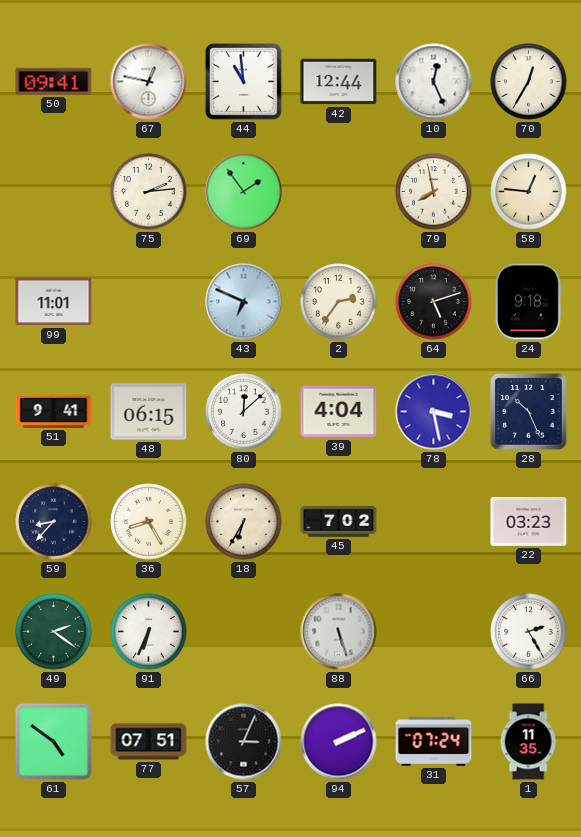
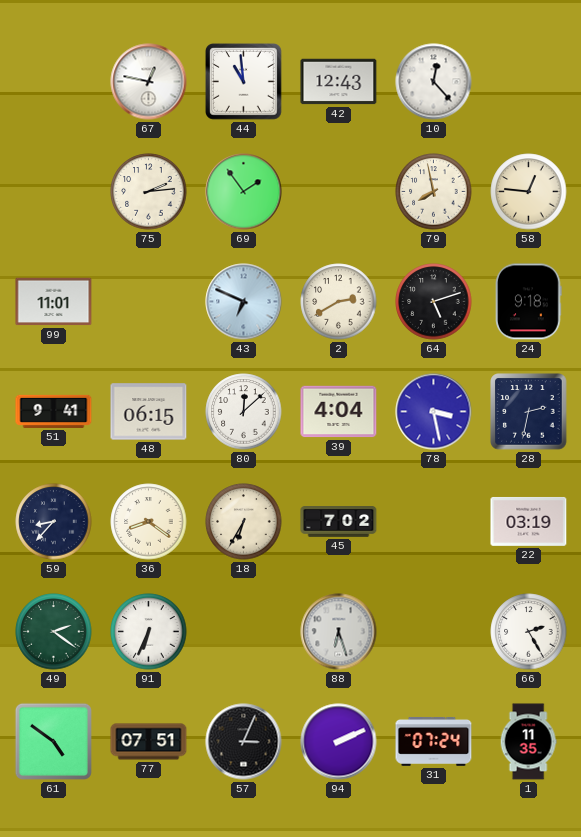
50: 09:41 -> none
42: 12:44 -> 12:43
10: 12:26 -> 12:23
70: 12:35 -> none
2: 2:36 -> 2:40
28: 10:26 -> 2:32
36: 8:25 -> 8:21
22: 03:23 -> 03:19
88: 5:27 -> 6:27
